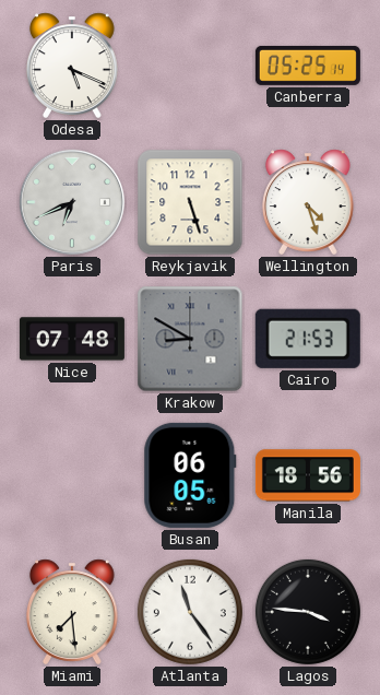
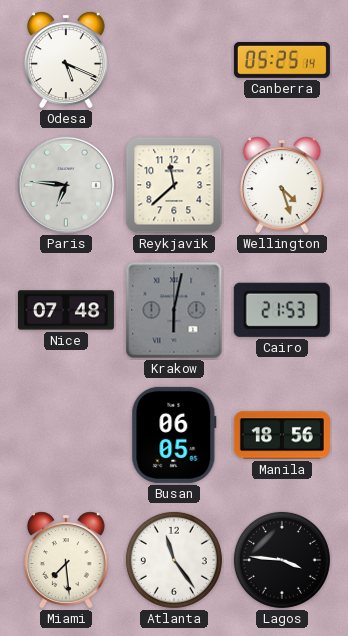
Paris: 6:41 -> 6:46
Reykjavik: 5:27 -> 11:38
Krakow: 8:50 -> 6:02
